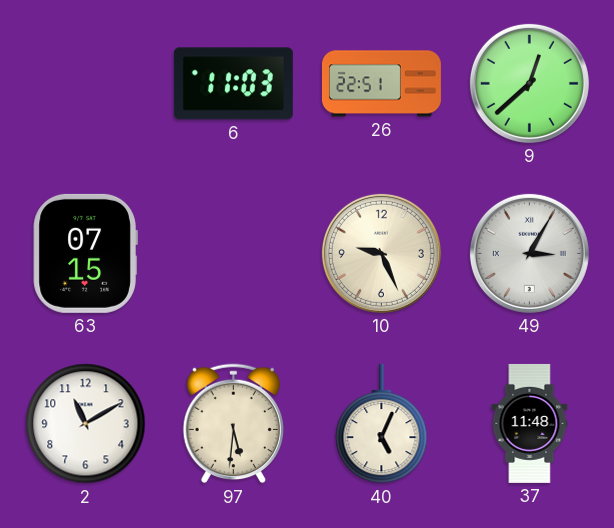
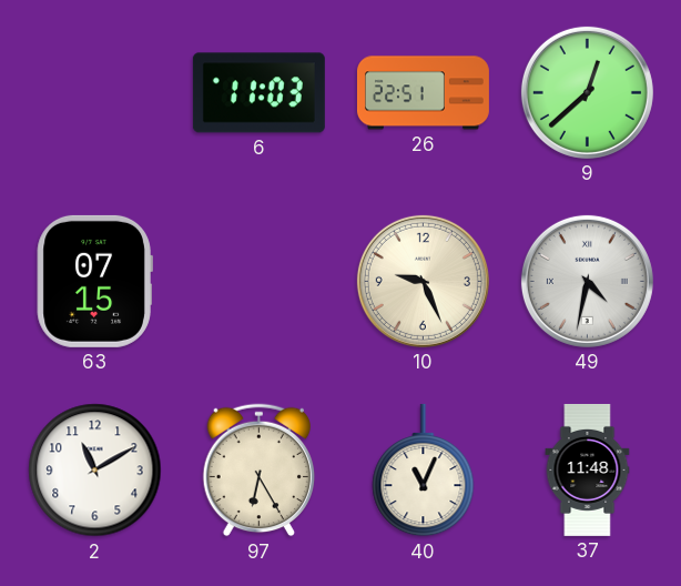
49: 3:05 -> 4:32
97: 5:31 -> 6:25
40: 5:04 -> 11:04
